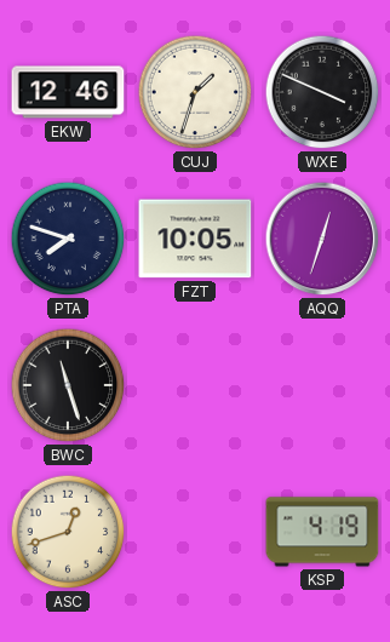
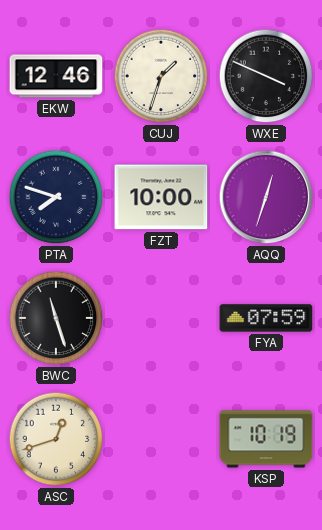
FZT: 10:05 -> 10:00
FYA: none -> 07:59
KSP: 4:19 -> 10:19
